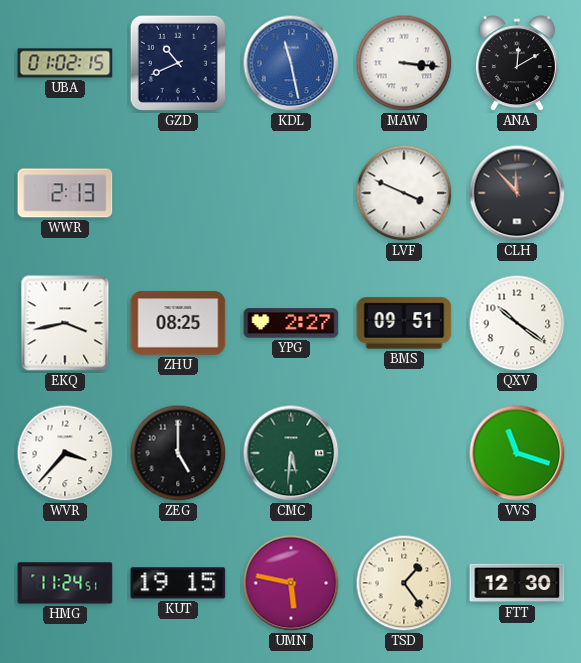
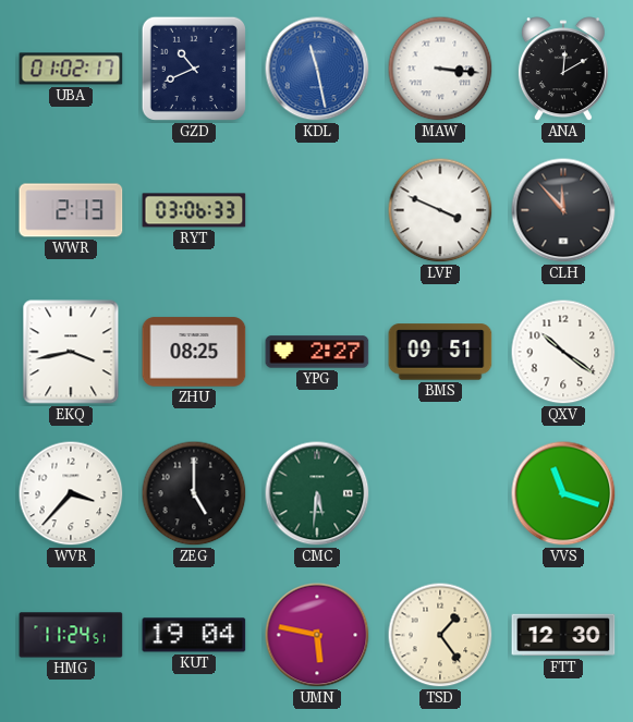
UBA: 01:02:15 -> 01:02:17
RYT: none -> 03:06
KUT: 19:15 -> 19:04
